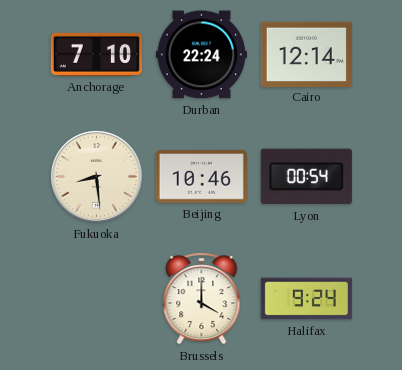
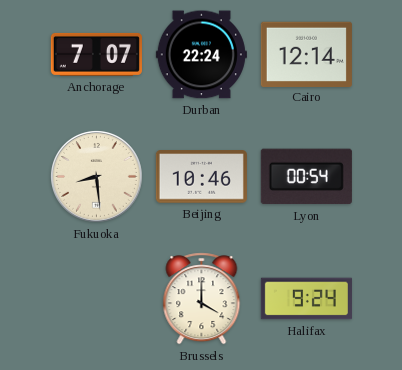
Anchorage: 7:10 -> 7:07
